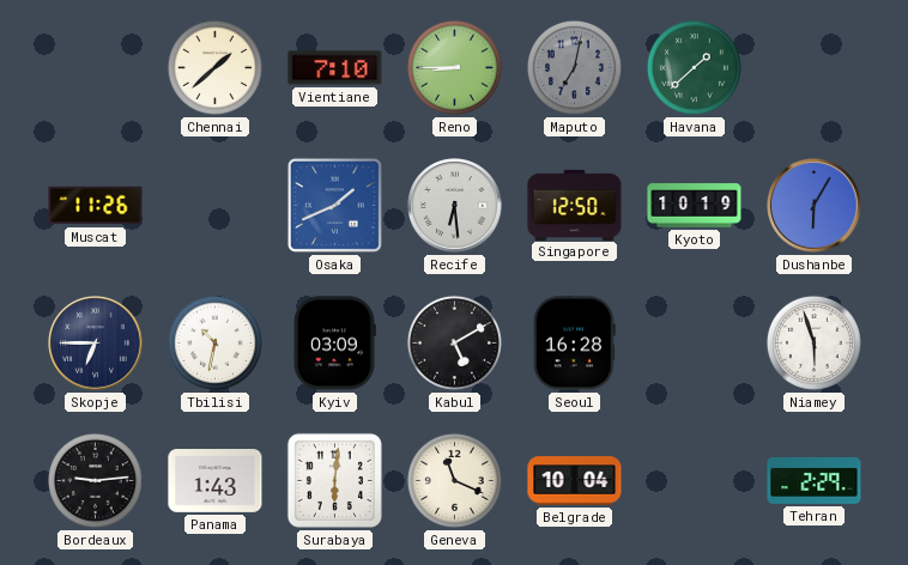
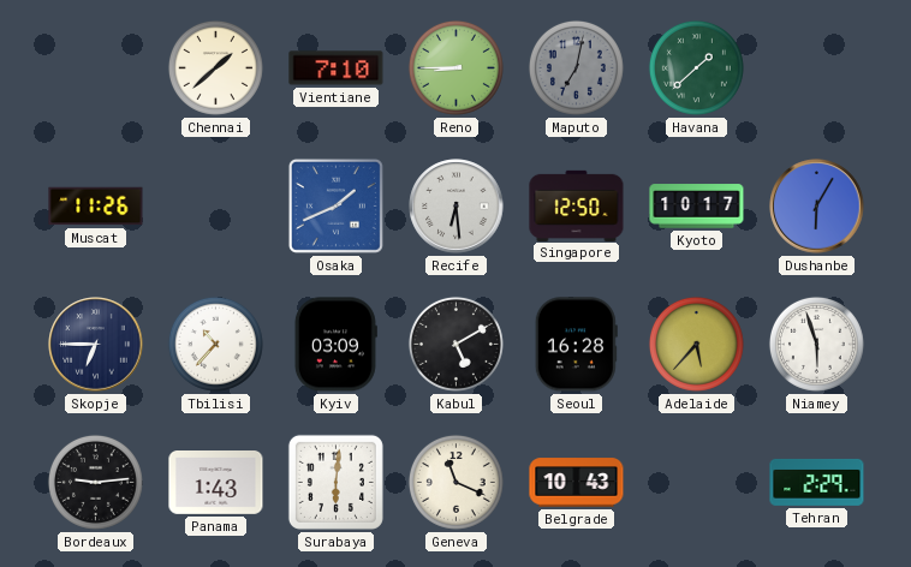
Kyoto: 10:19 -> 10:17
Tbilisi: 10:32 -> 10:37
Adelaide: none -> 5:37
Belgrade: 10:04 -> 10:43
